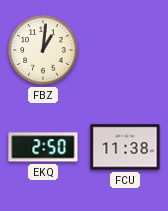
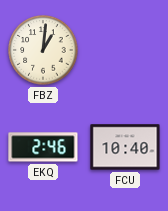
EKQ: 2:50 -> 2:46
FCU: 11:38 -> 10:40
